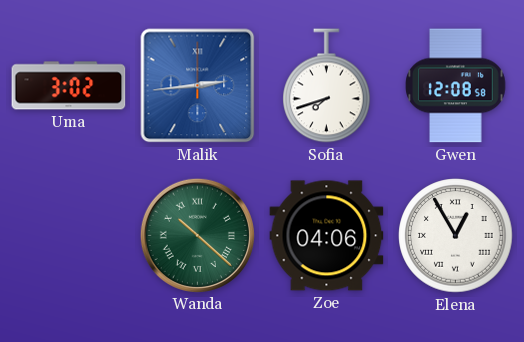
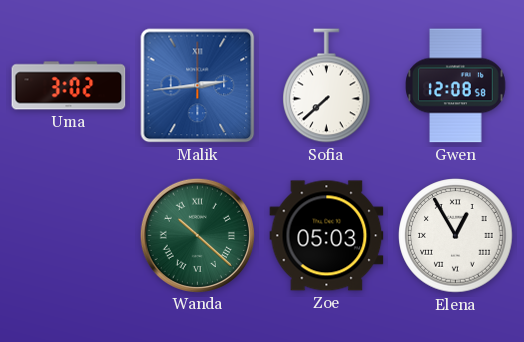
Sofia: 7:42 -> 7:38
Zoe: 04:06 -> 05:03
